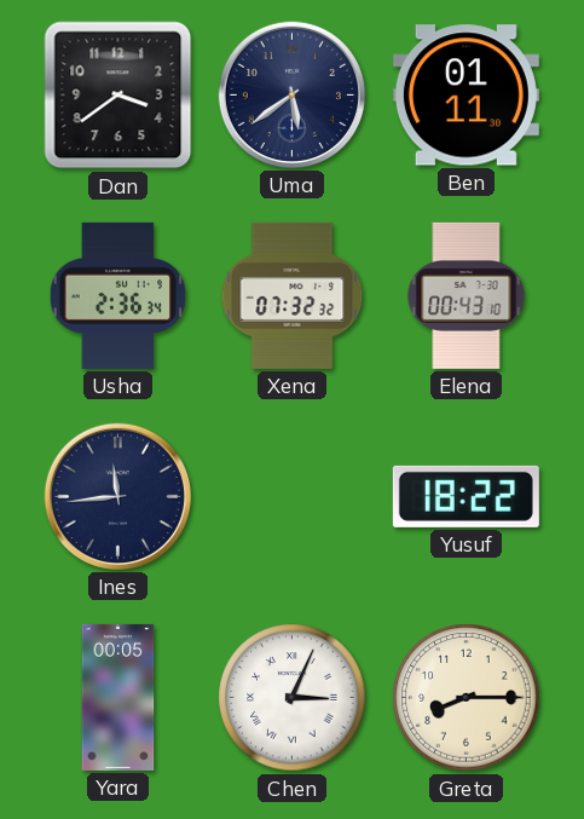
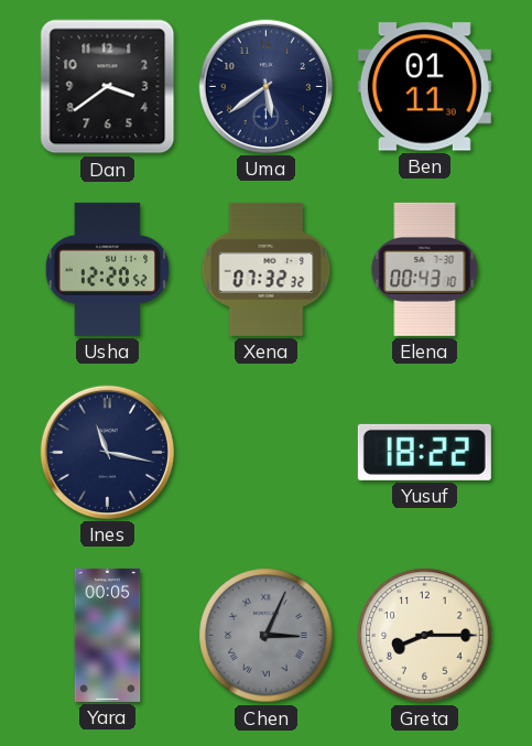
Usha: 2:36 -> 12:20
Ines: 11:44 -> 11:17
Chen dial: white -> grey
